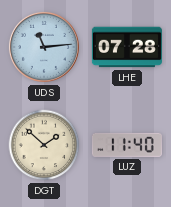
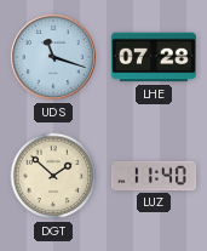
UDS: 11:14 -> 11:18
